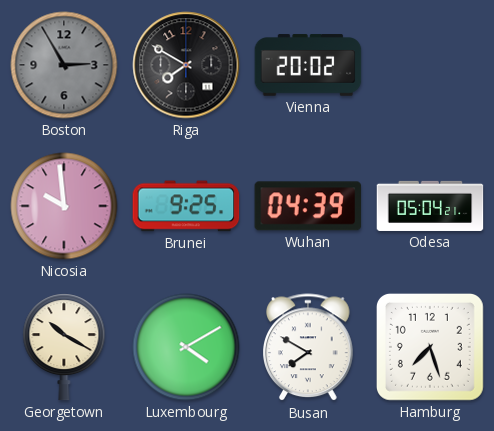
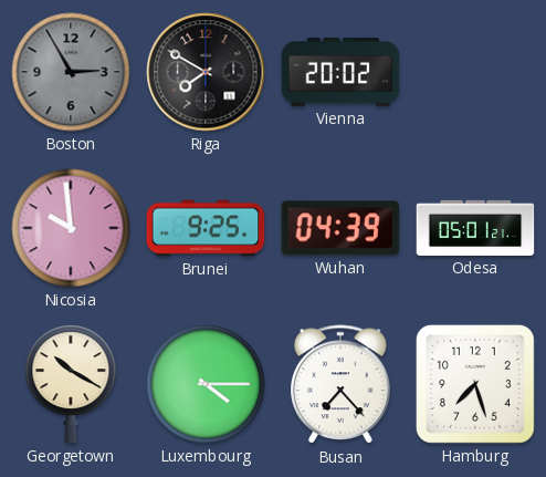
Odesa: 05:04 -> 05:01
Luxembourg: 4:10 -> 4:15
Busan: 7:50 -> 7:23
